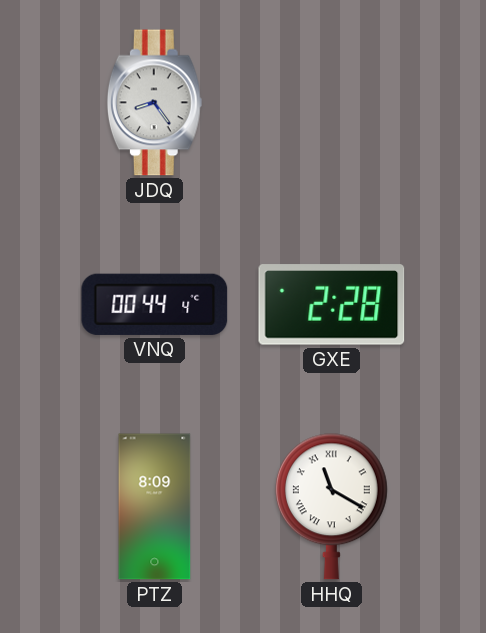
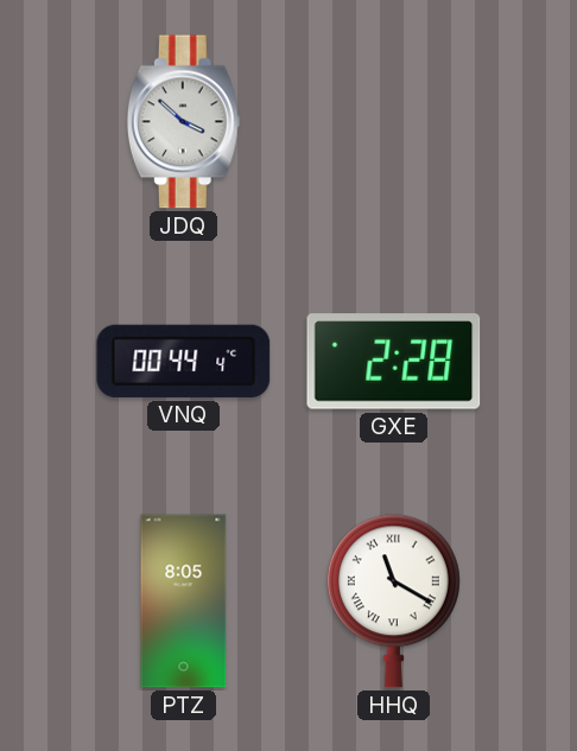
JDQ: 8:24 -> 3:52
PTZ: 8:09 -> 8:05
